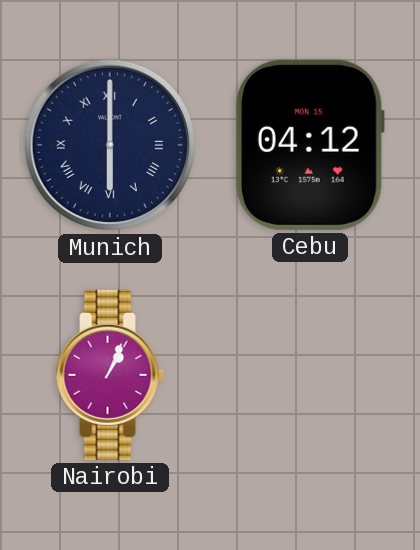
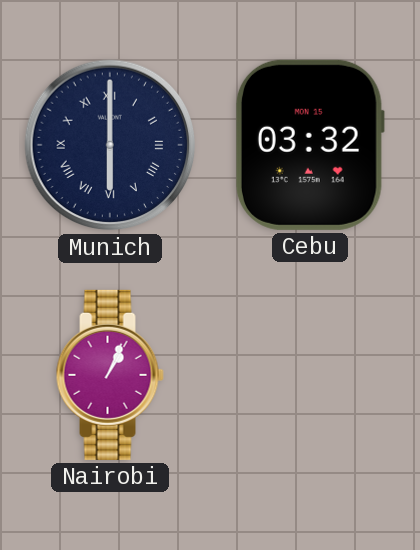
Cebu: 04:12 -> 03:32
